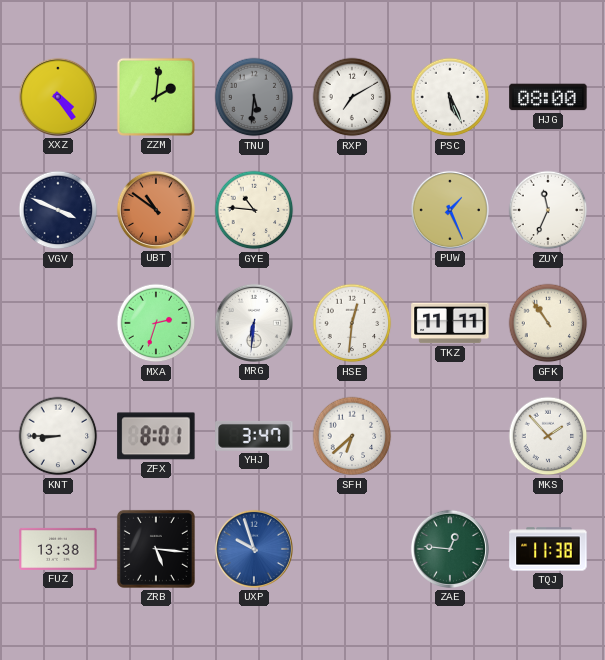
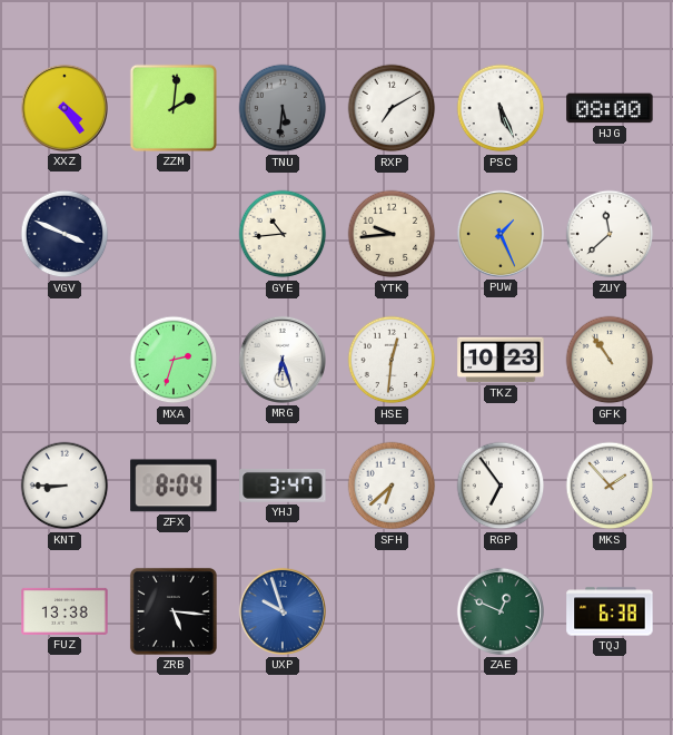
UBT: 10:51 -> none
GYE: 10:46 -> 10:44
YTK: none -> 9:44
ZUY: 11:34 -> 11:38
MRG: 6:31 -> 6:27
TKZ: 11:11 -> 10:23
ZFX: 8:01 -> 8:04
RGP: none -> 6:54
ZAE: 12:46 -> 12:49
TQJ: 11:38 -> 6:38
